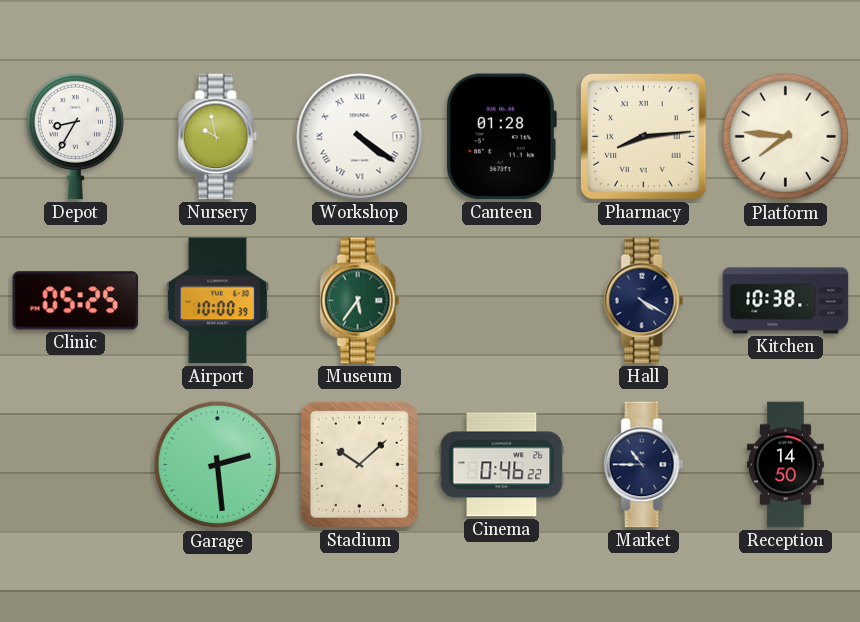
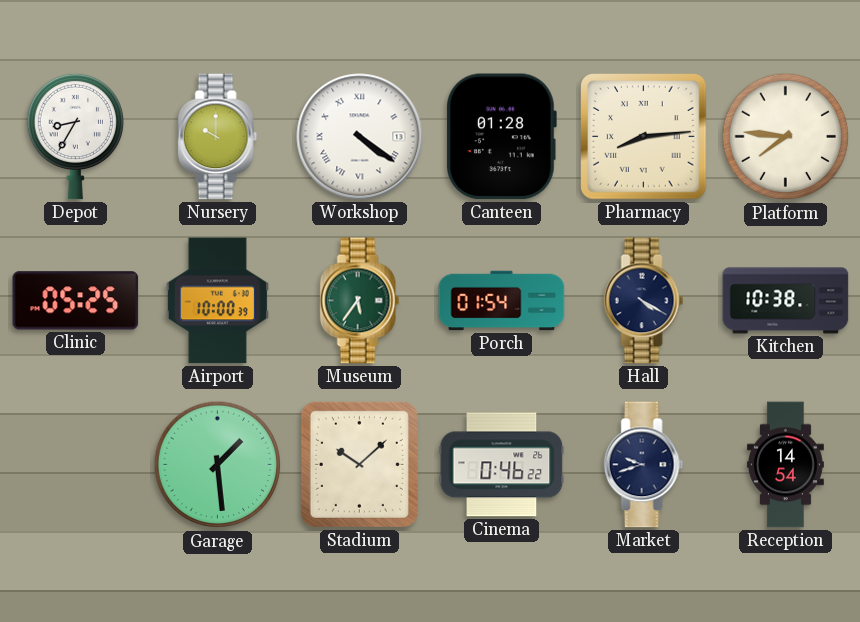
Nursery: 9:58 -> 10:00
Porch: none -> 01:54
Garage: 2:29 -> 1:29
Market: 10:45 -> 9:42
Reception: 14:50 -> 14:54
